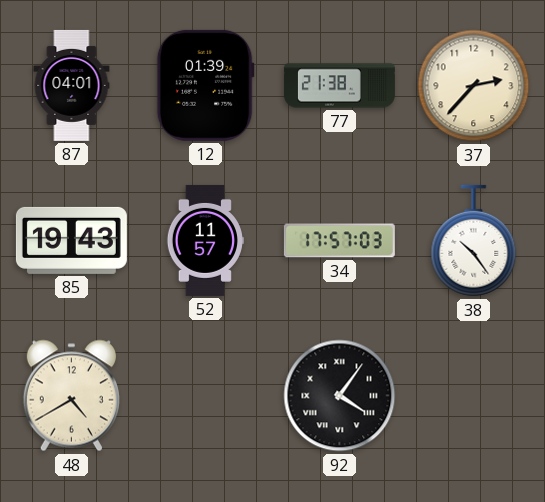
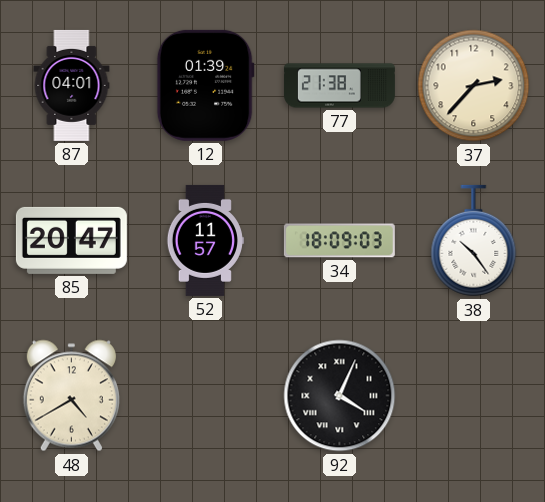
85: 19:43 -> 20:47
34: 17:57 -> 18:09
92: 4:06 -> 4:04
